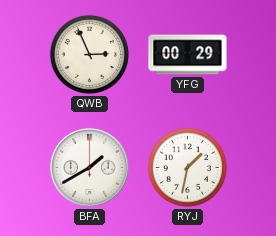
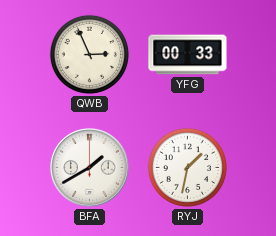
YFG: 00:29 -> 00:33
